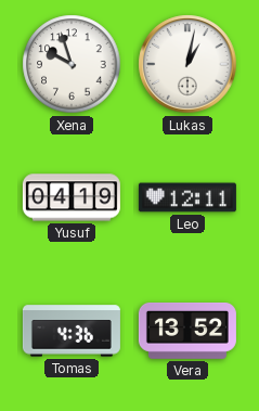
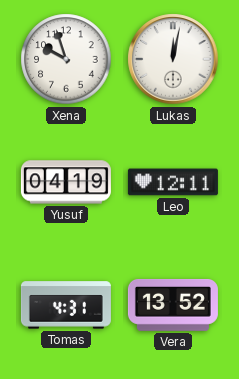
Lukas: 1:02 -> 12:02
Tomas: 4:36 -> 4:31
